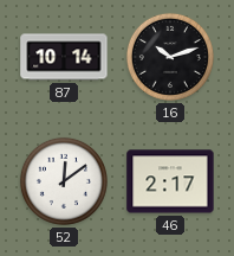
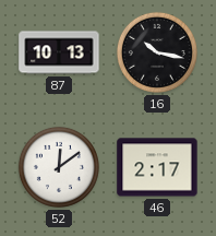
87: 10:14 -> 10:13
16: 10:12 -> 10:17
